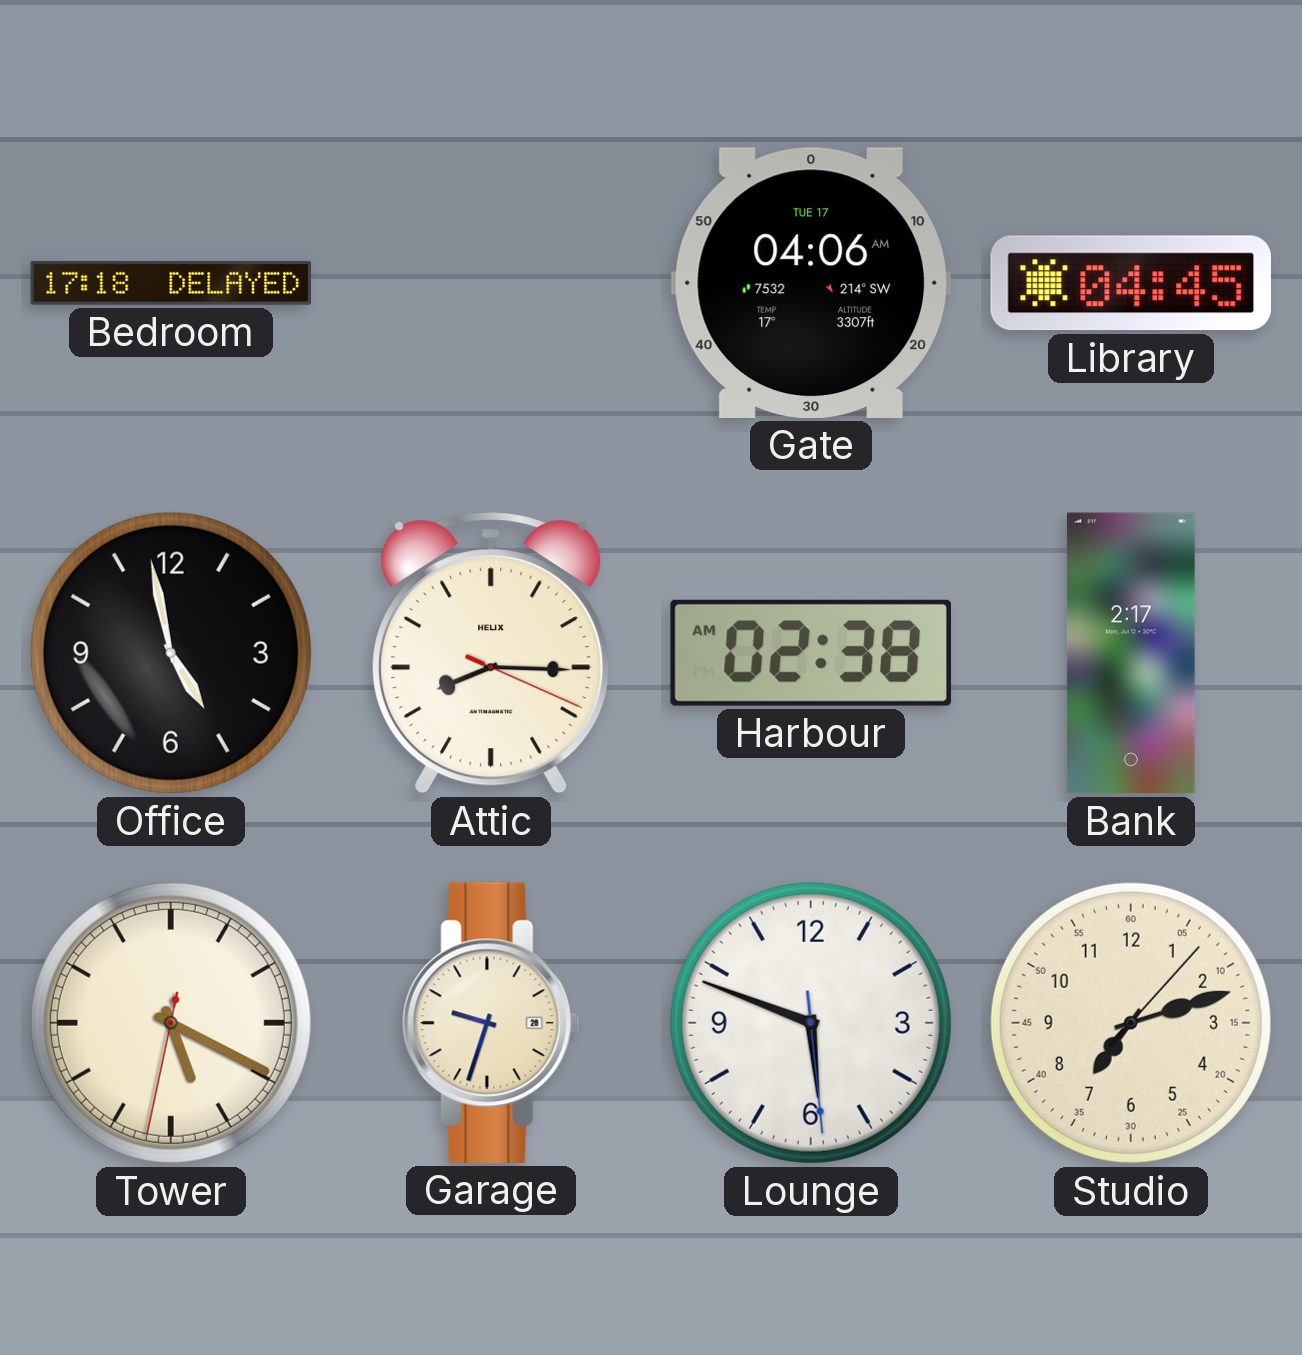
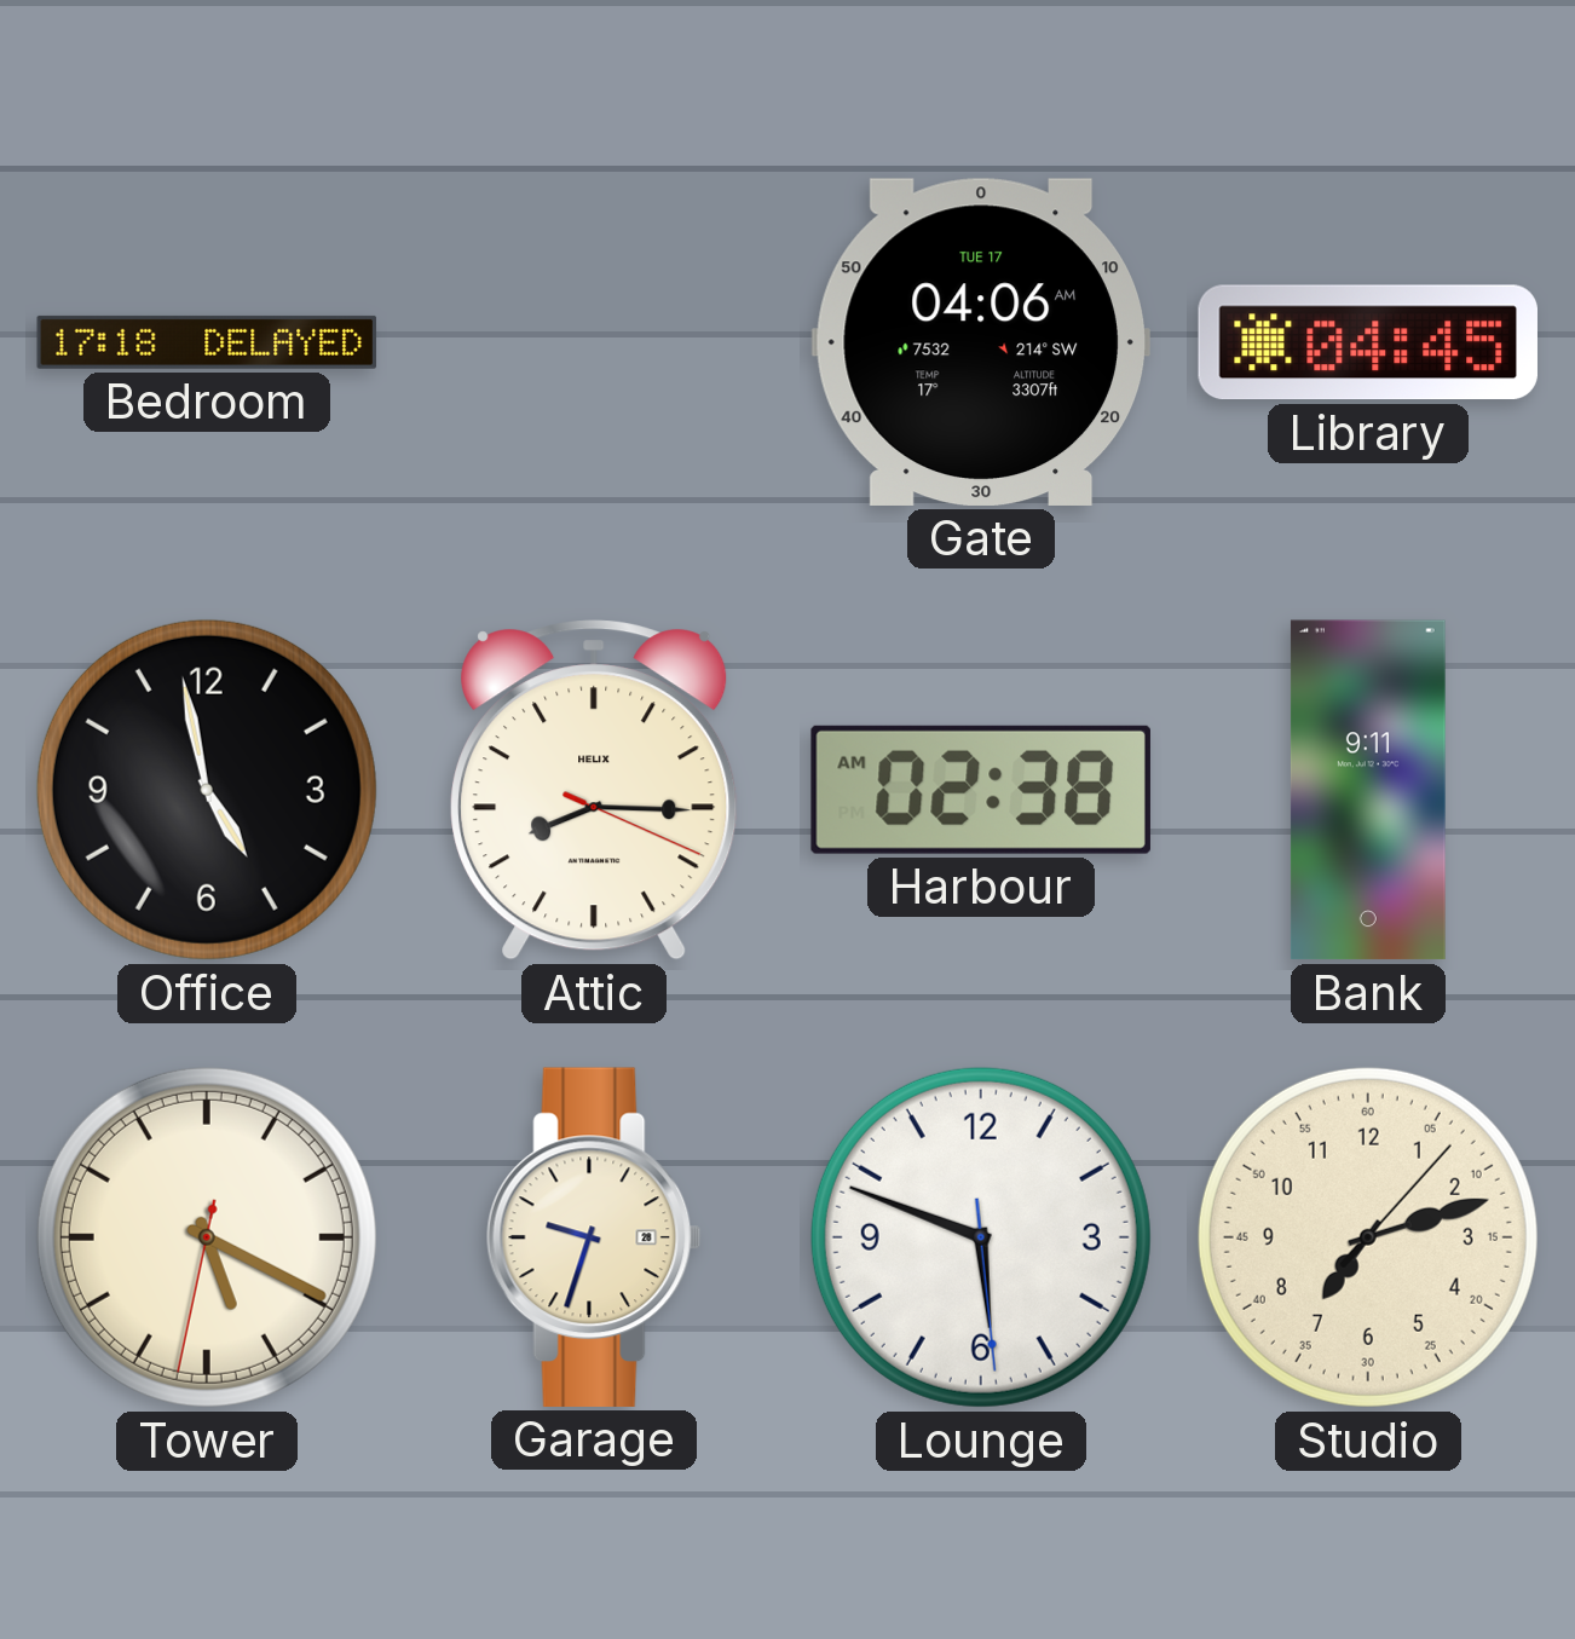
Bank: 2:17 -> 9:11
